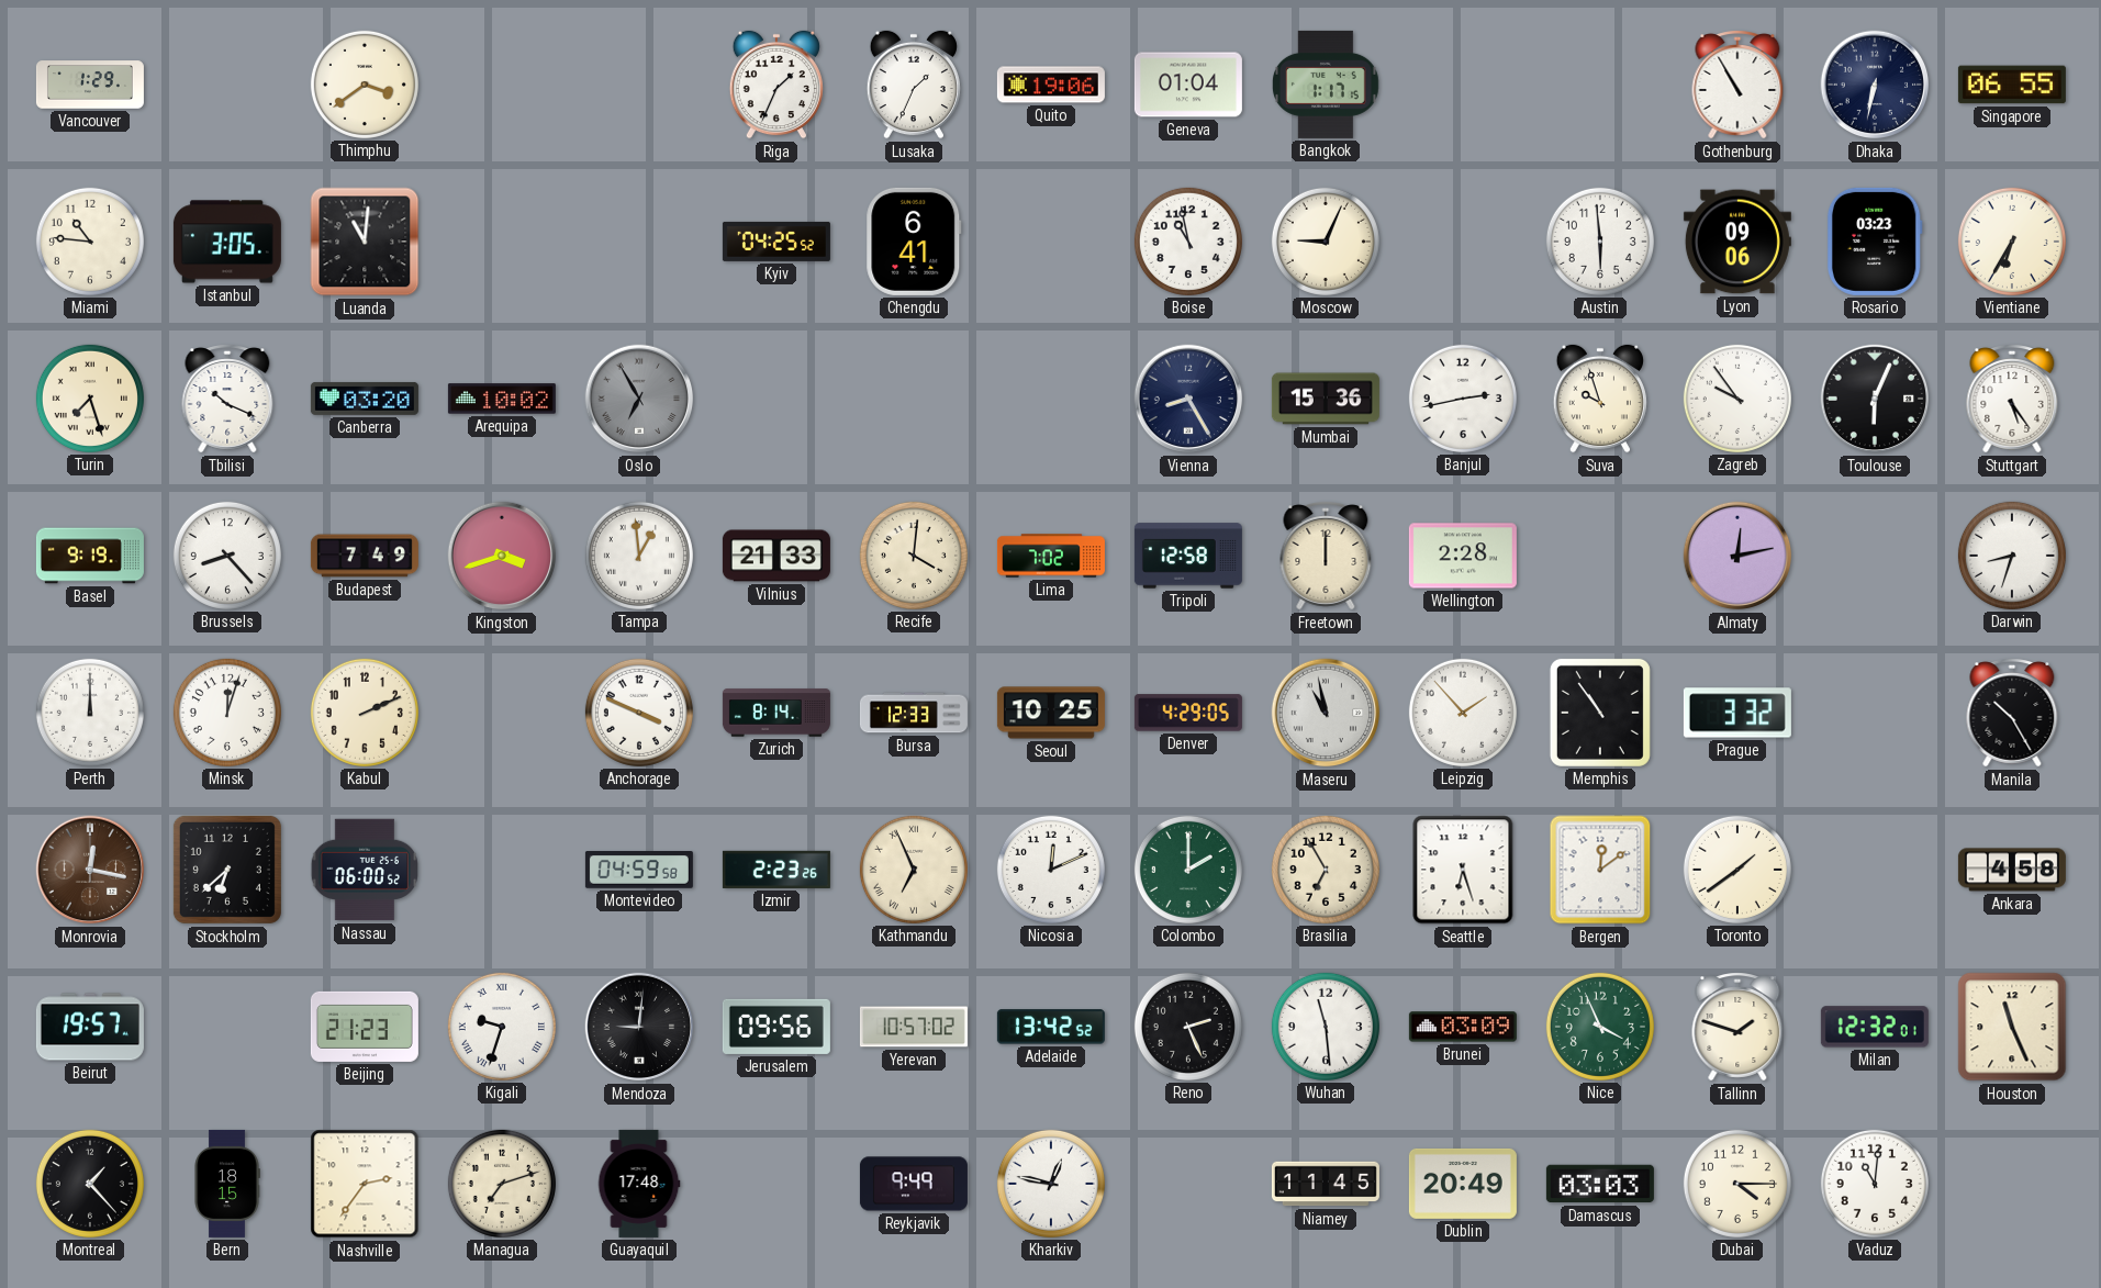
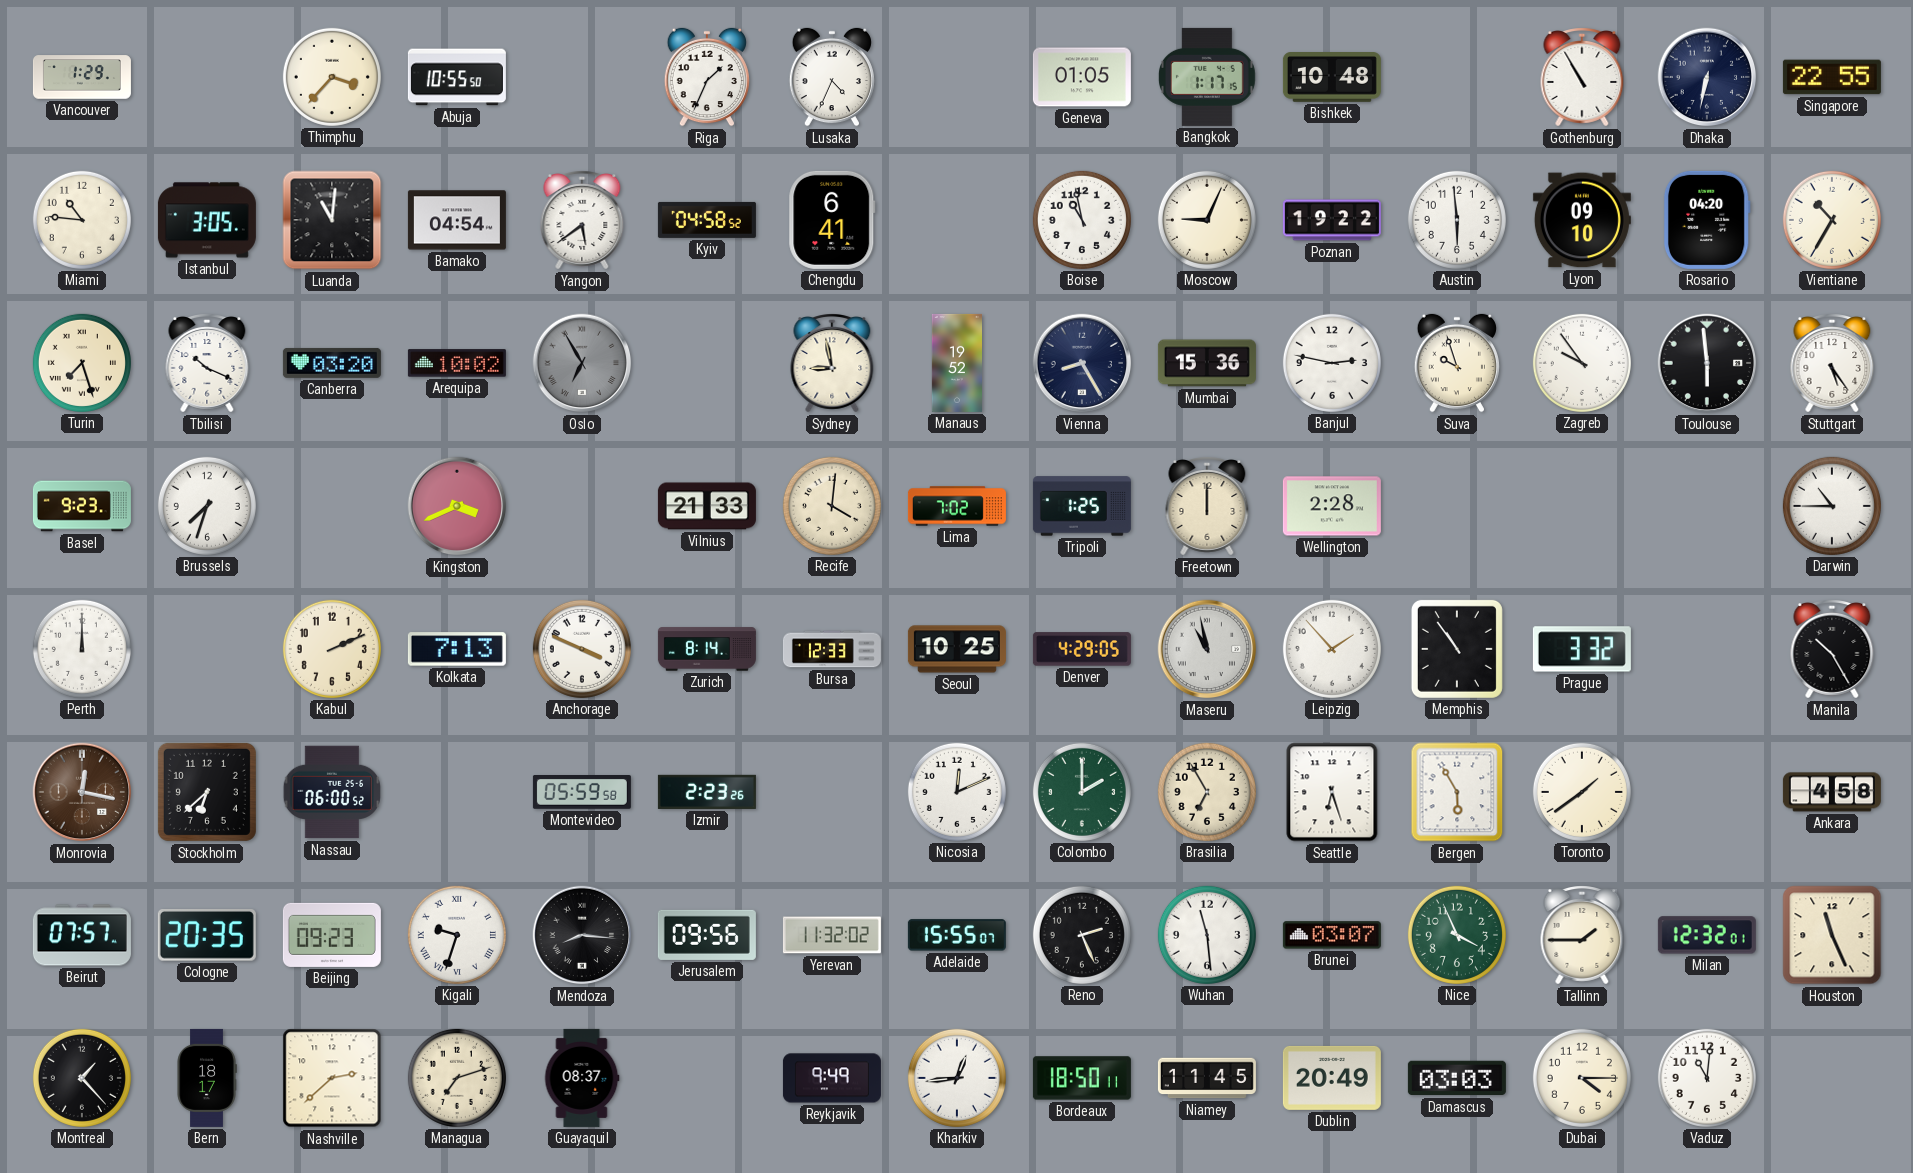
Thimphu: 3:39 -> 3:37
Abuja: none -> 10:55
Lusaka: 1:34 -> 4:34
Quito: 19:06 -> none
Geneva: 01:04 -> 01:05
Bishkek: none -> 10:48
Singapore: 06:55 -> 22:55
Bamako: none -> 04:54
Yangon: none -> 5:39
Kyiv: 04:25 -> 04:58
Poznan: none -> 19:22
Lyon: 09:06 -> 09:10
Rosario: 03:23 -> 04:20
Vientiane: 6:35 -> 10:35
Sydney: none -> 8:58
Manaus: none -> 19:52
Banjul: 2:43 -> 2:47
Toulouse: 6:04 -> 5:59
Basel: 9:19 -> 9:23
Brussels: 8:23 -> 7:33
Budapest: 7:49 -> none
Kingston: 3:42 -> 3:41
Tampa: 12:59 -> none
Tripoli: 12:58 -> 1:25
Almaty: 12:13 -> none
Darwin: 8:33 -> 10:45
Minsk: 12:03 -> none
Kolkata: none -> 7:13
Montevideo: 04:59 -> 05:59
Kathmandu: 6:56 -> none
Bergen: 12:09 -> 5:55
Beirut: 19:57 -> 07:57
Cologne: none -> 20:35
Beijing: 21:23 -> 09:23
Mendoza: 9:01 -> 8:16
Yerevan: 10:57 -> 11:32
Adelaide: 13:42 -> 15:55
Brunei: 03:09 -> 03:07
Tallinn: 1:48 -> 1:45
Bern: 18:15 -> 18:17
Nashville: 2:36 -> 2:38
Guayaquil: 17:48 -> 08:37
Kharkiv: 12:47 -> 12:44
Bordeaux: none -> 18:50
